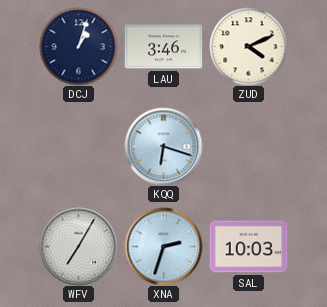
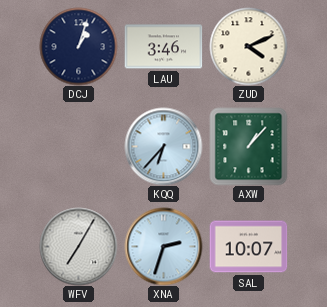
KQQ: 6:18 -> 6:37
AXW: none -> 1:07
SAL: 10:03 -> 10:07
